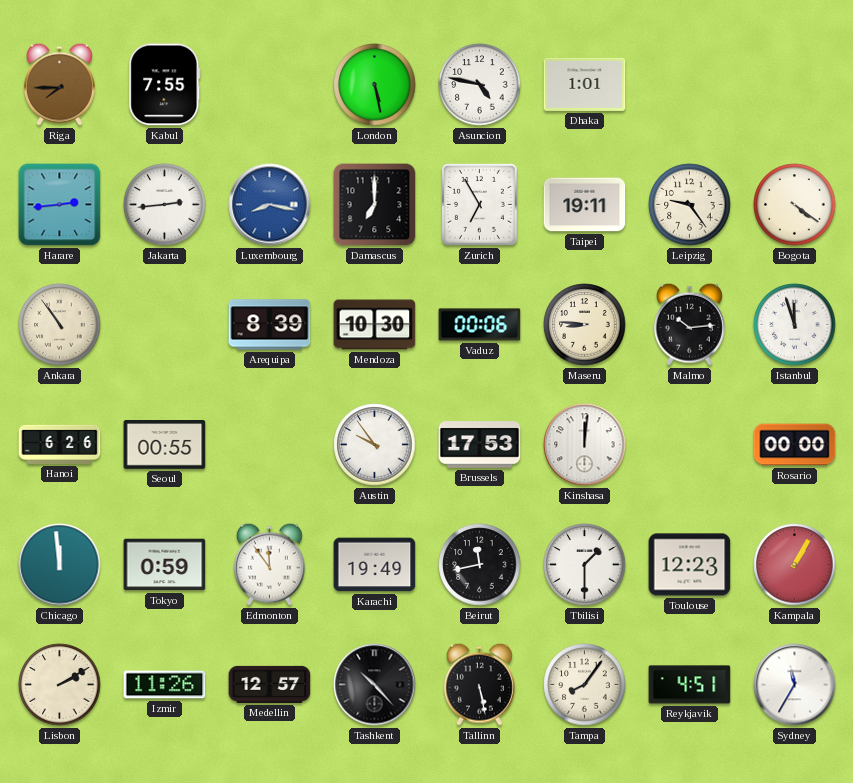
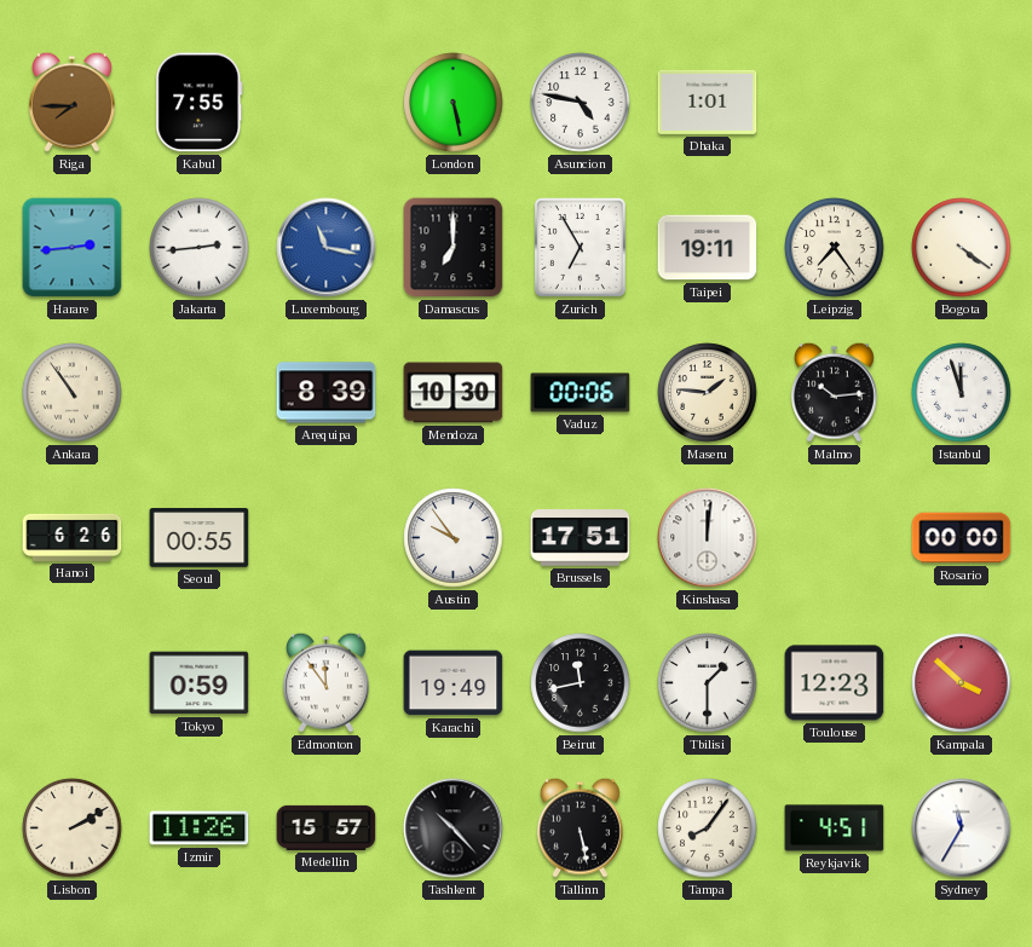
Luxembourg: 8:17 -> 11:17
Leipzig: 9:24 -> 7:24
Maseru: 8:46 -> 1:46
Brussels: 17:53 -> 17:51
Chicago: 11:59 -> none
Kampala: 1:05 -> 3:52
Medellin: 12:57 -> 15:57
